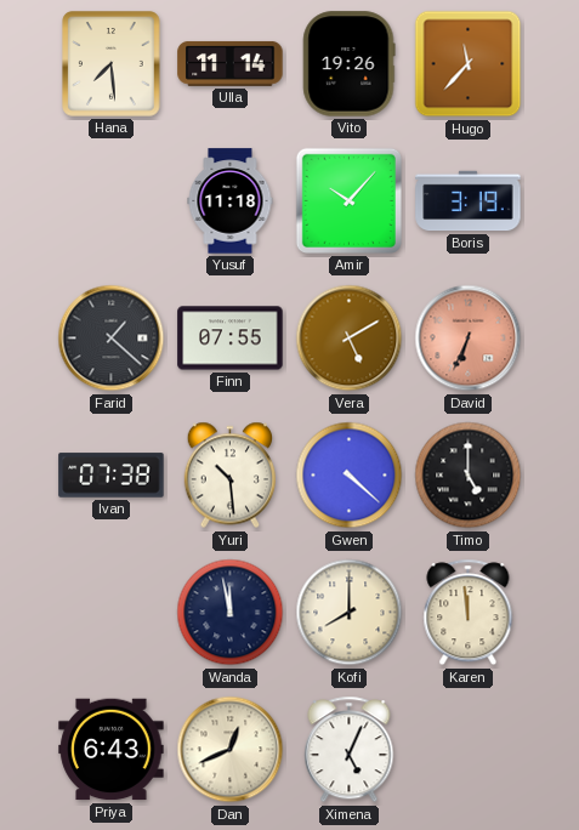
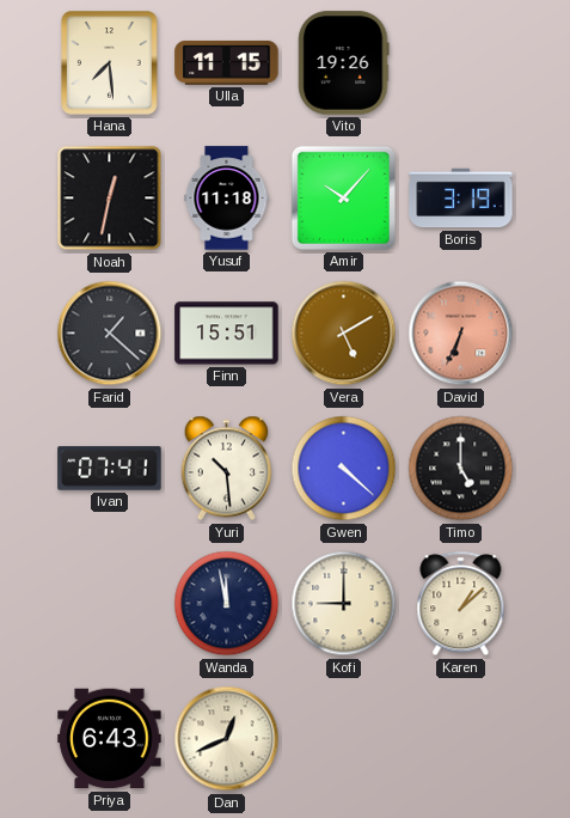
Ulla: 11:14 -> 11:15
Hugo: 11:37 -> none
Noah: none -> 12:32
Finn: 07:55 -> 15:51
Ivan: 07:38 -> 07:41
Kofi: 8:00 -> 9:00
Karen: 11:59 -> 1:08
Ximena: 5:04 -> none
